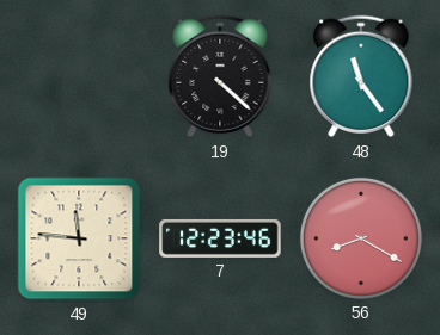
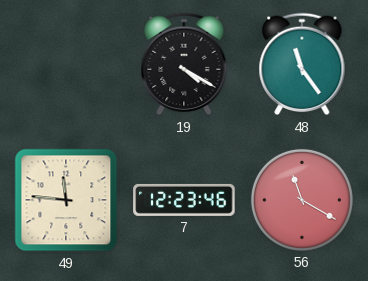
19: 4:22 -> 4:20
56: 8:20 -> 11:20
